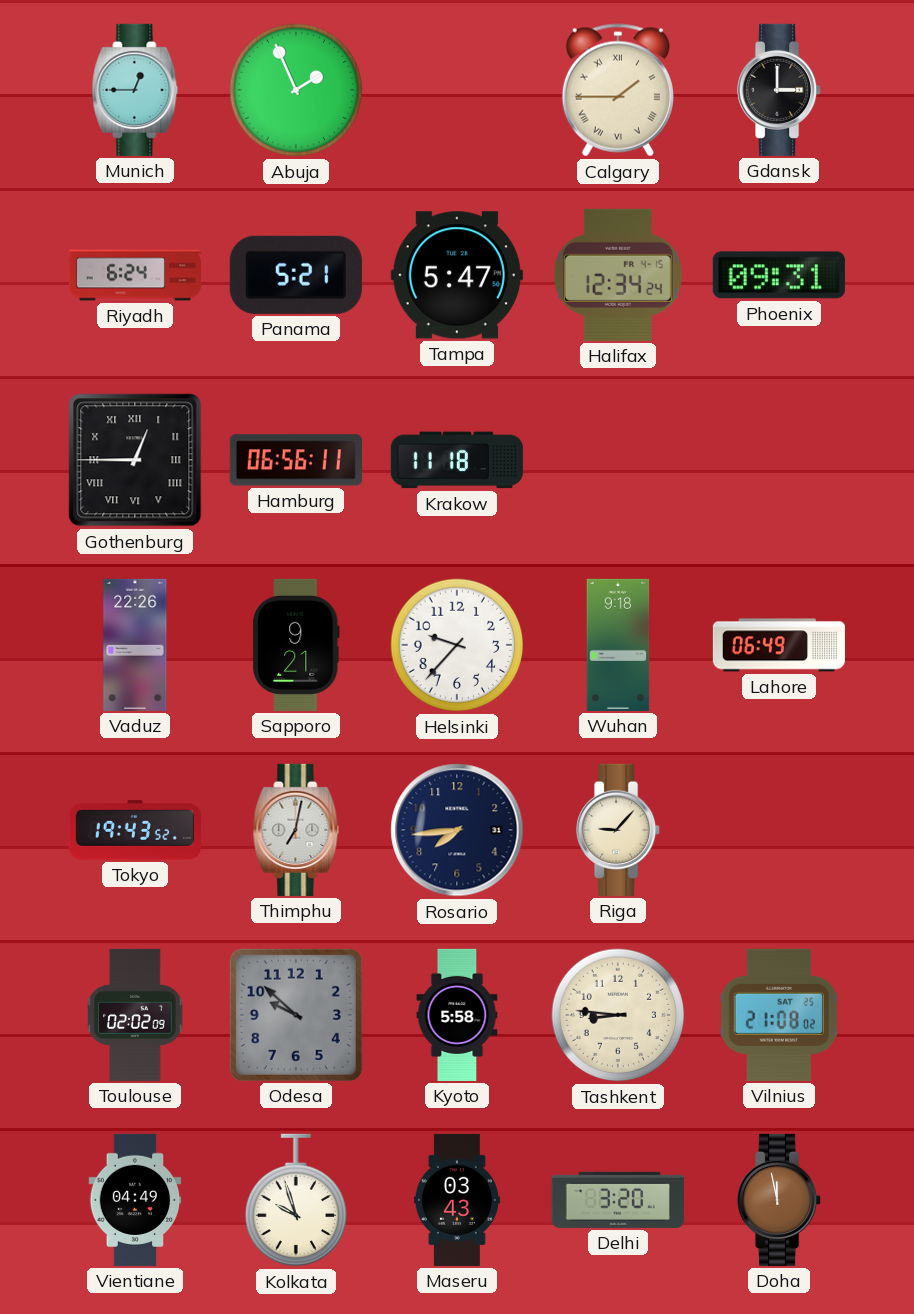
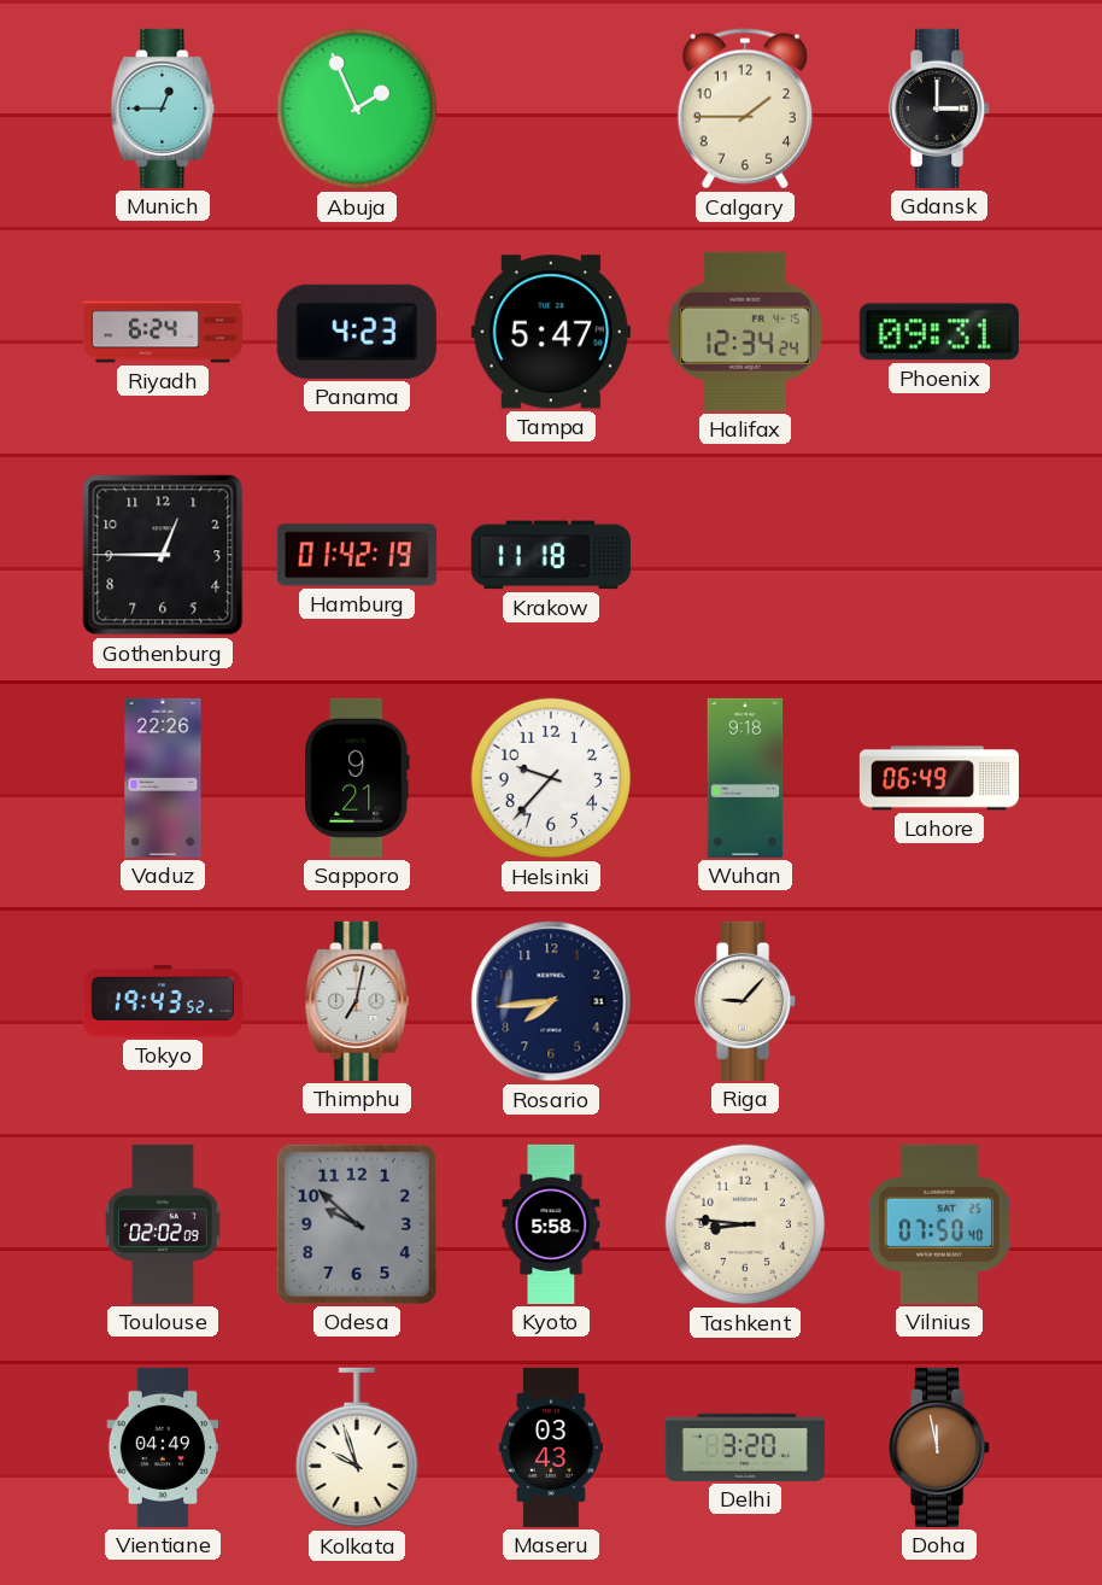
Calgary numerals: Roman -> Arabic
Panama: 5:21 -> 4:23
Gothenburg numerals: Roman -> Arabic
Hamburg: 06:56 -> 01:42
Vilnius: 21:08 -> 07:50
